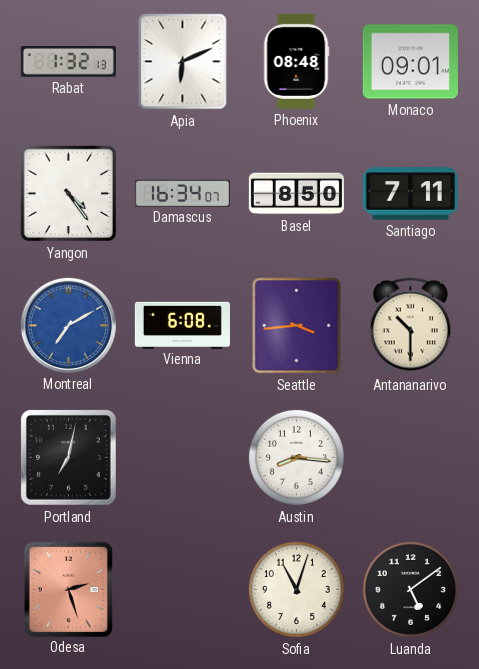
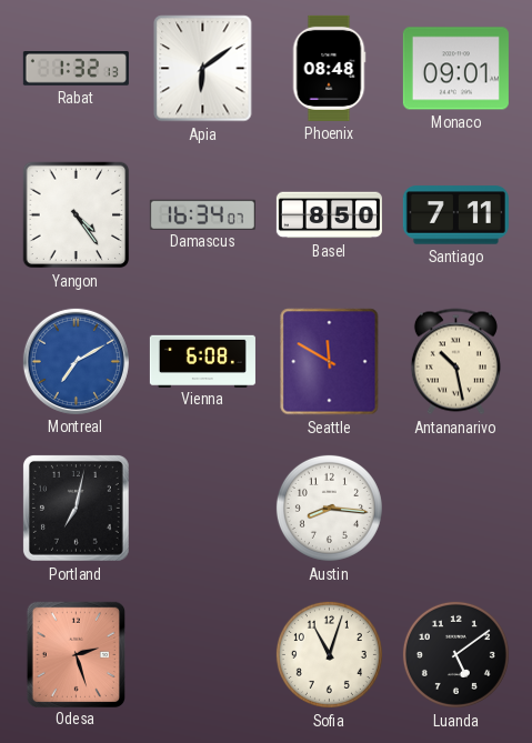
Apia: 6:11 -> 6:09
Seattle: 3:44 -> 11:50
Antananarivo: 10:30 -> 10:28
